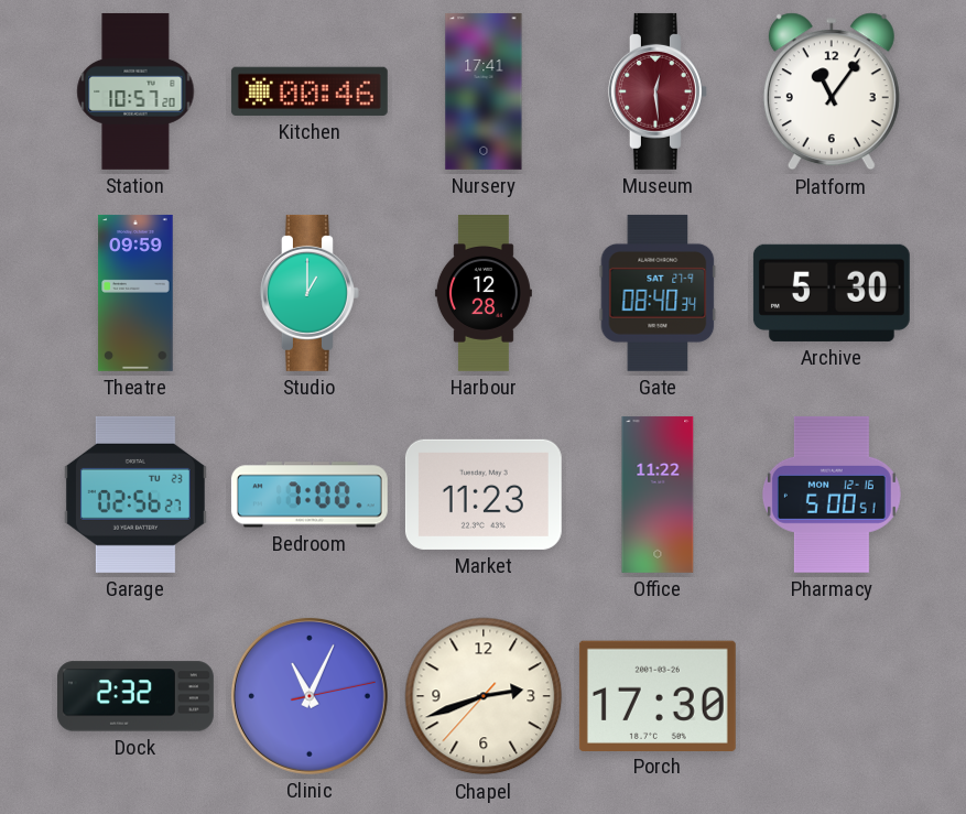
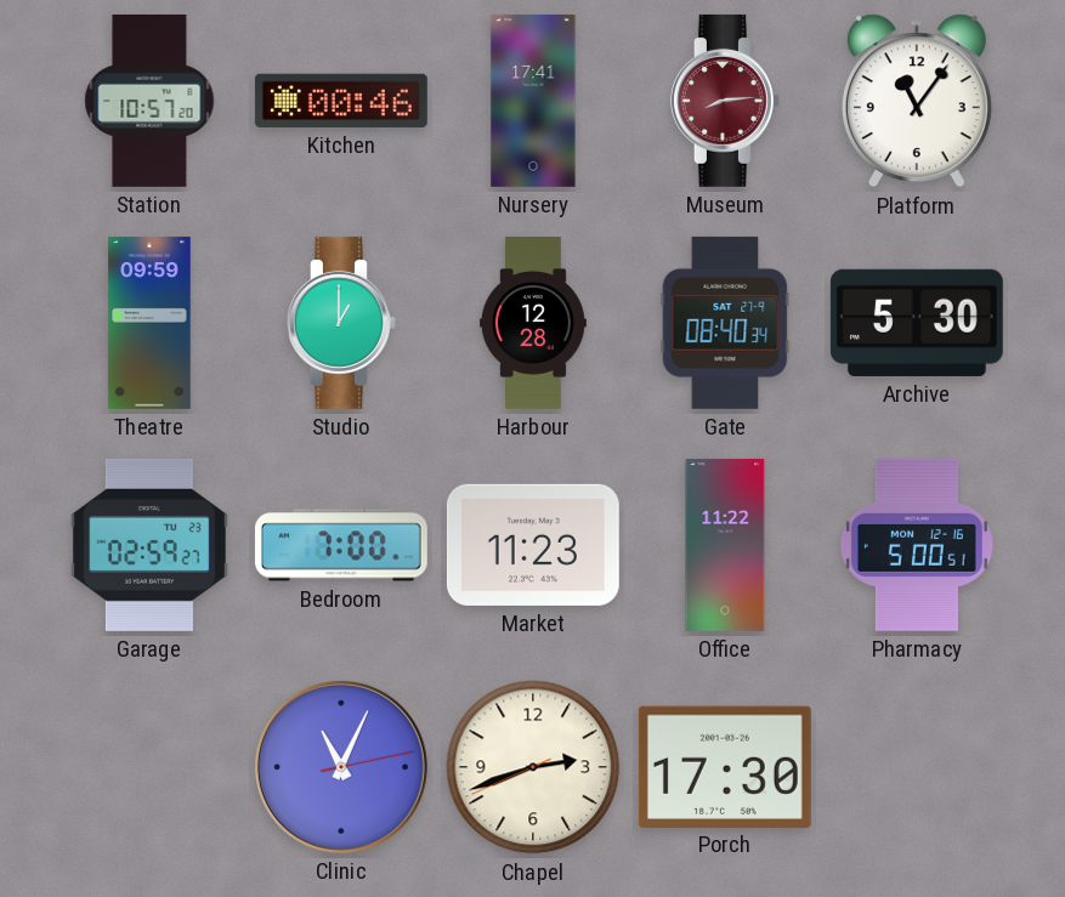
Museum: 12:29 -> 8:14
Garage: 02:56 -> 02:59
Dock: 2:32 -> none
Chapel: 2:41:37 -> 2:41:41
